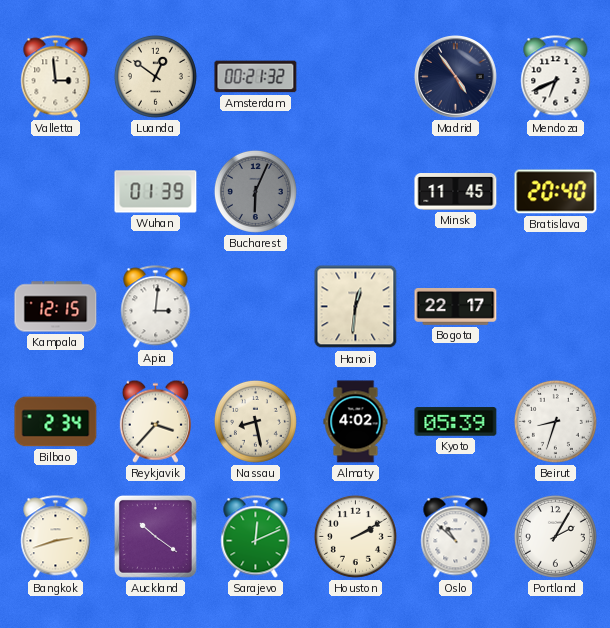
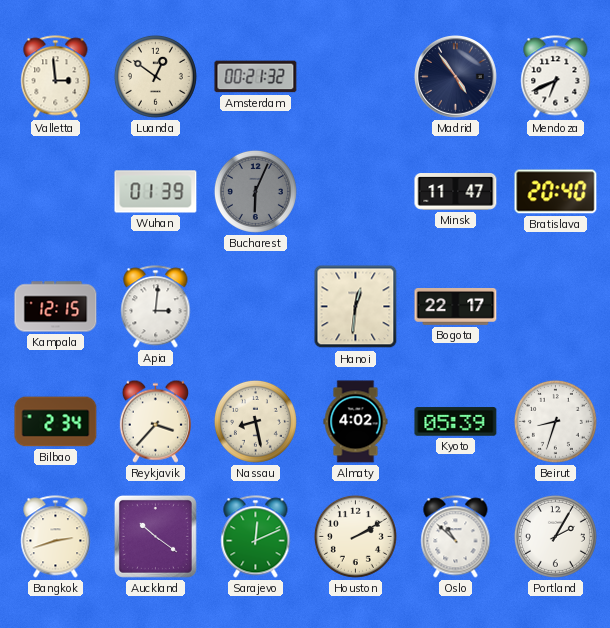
Minsk: 11:45 -> 11:47
